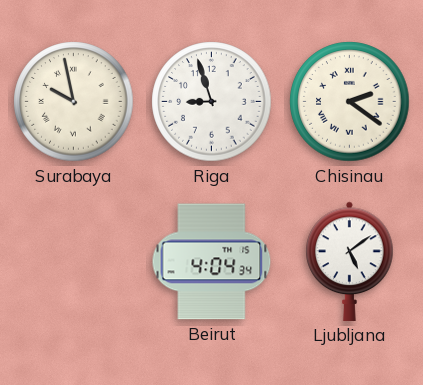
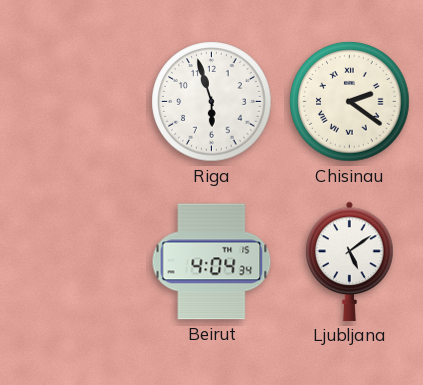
Surabaya: 9:58 -> none
Riga: 8:57 -> 5:57
